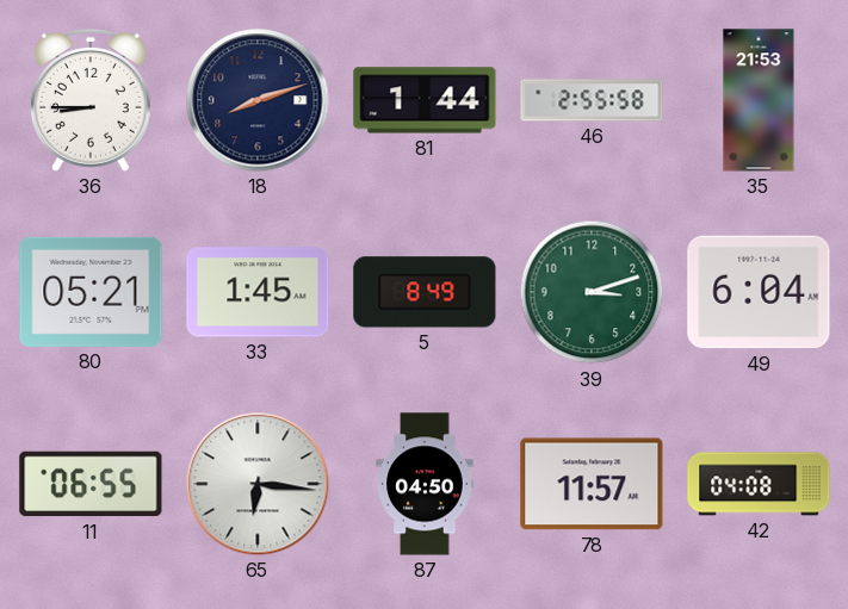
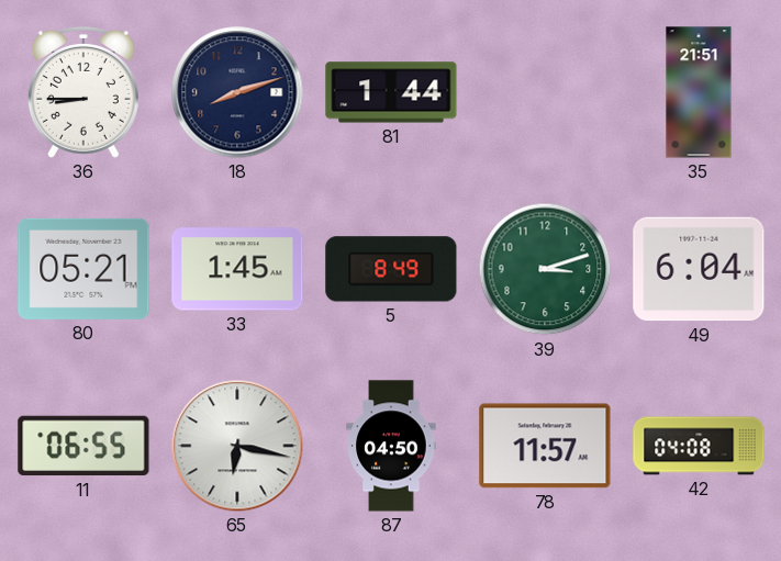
46: 2:55 -> none
35: 21:53 -> 21:51
65: 6:16 -> 6:17
